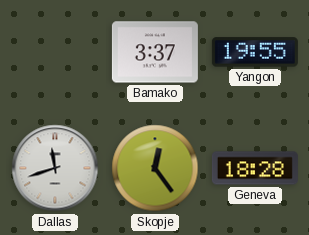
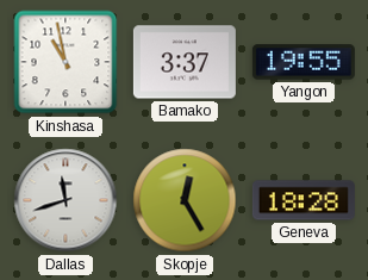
Kinshasa: none -> 10:58
Skopje: 12:24 -> 12:25
